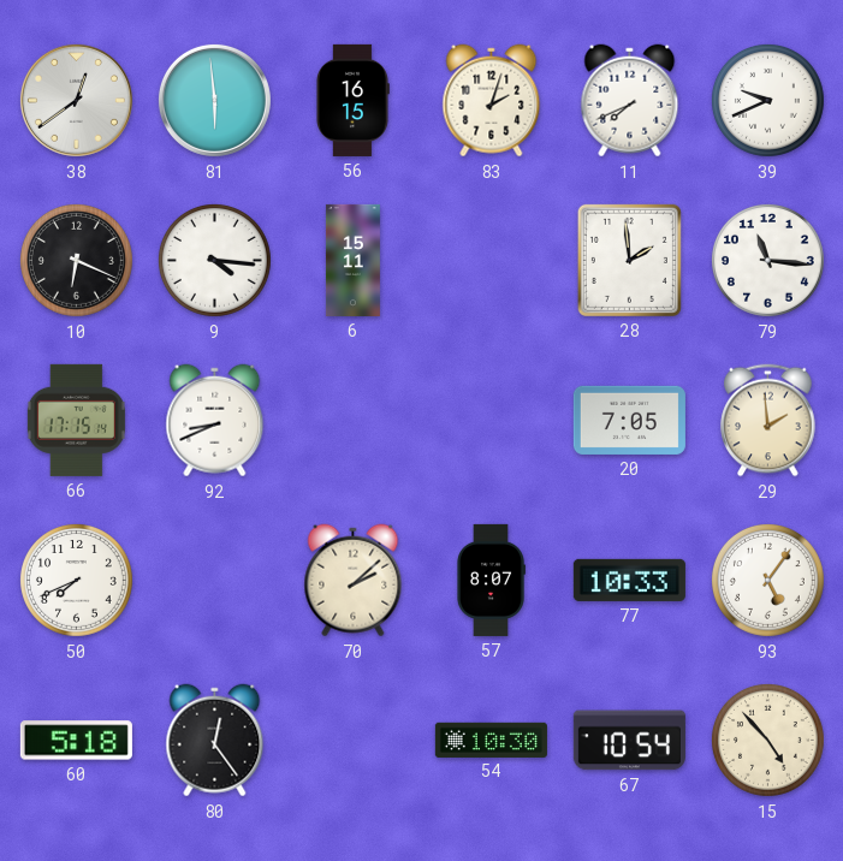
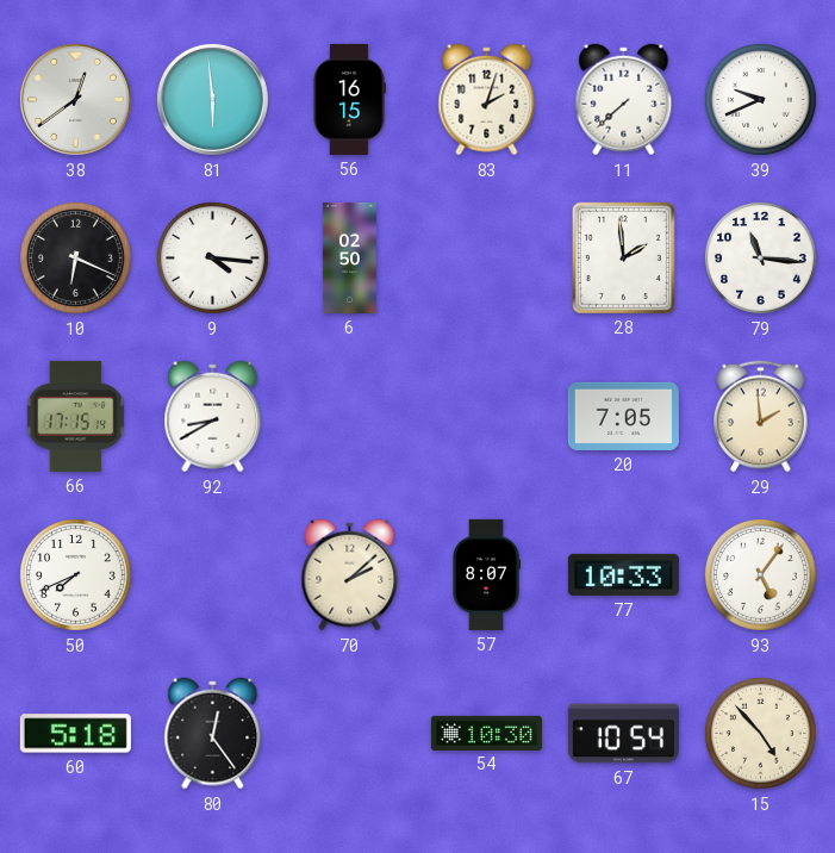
11: 7:41 -> 7:38
6: 15:11 -> 02:50
92: 8:41 -> 8:40
